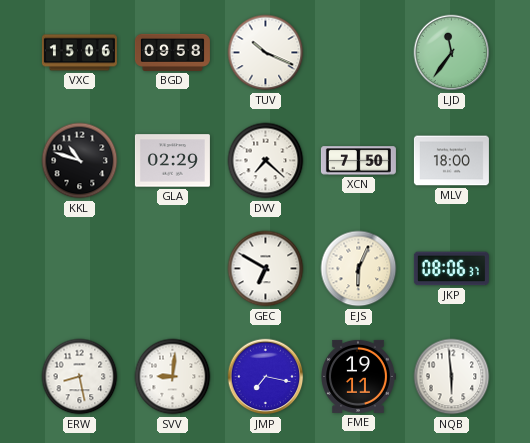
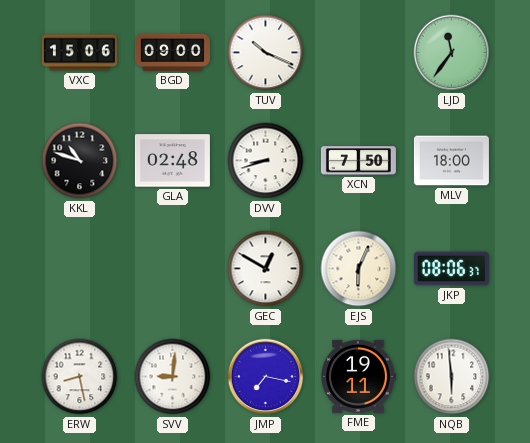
BGD: 09:58 -> 09:00
GLA: 02:29 -> 02:48
DVV: 7:22 -> 8:42
GEC: 6:50 -> 12:50
